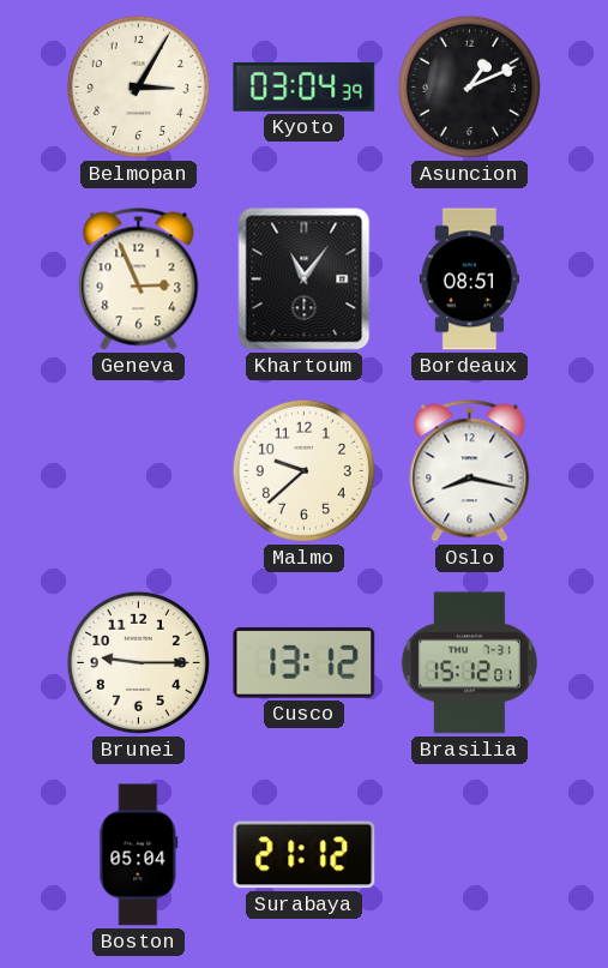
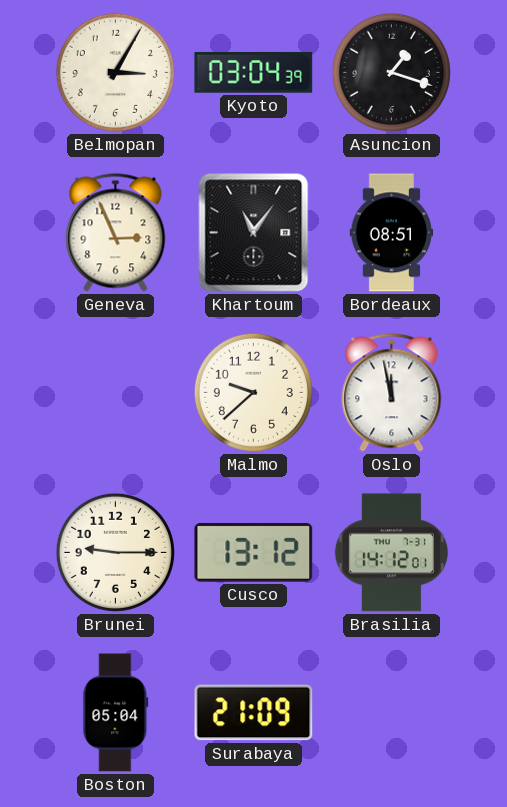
Asuncion: 1:11 -> 1:18
Oslo: 8:17 -> 11:58
Brasilia: 15:12 -> 14:12
Surabaya: 21:12 -> 21:09
